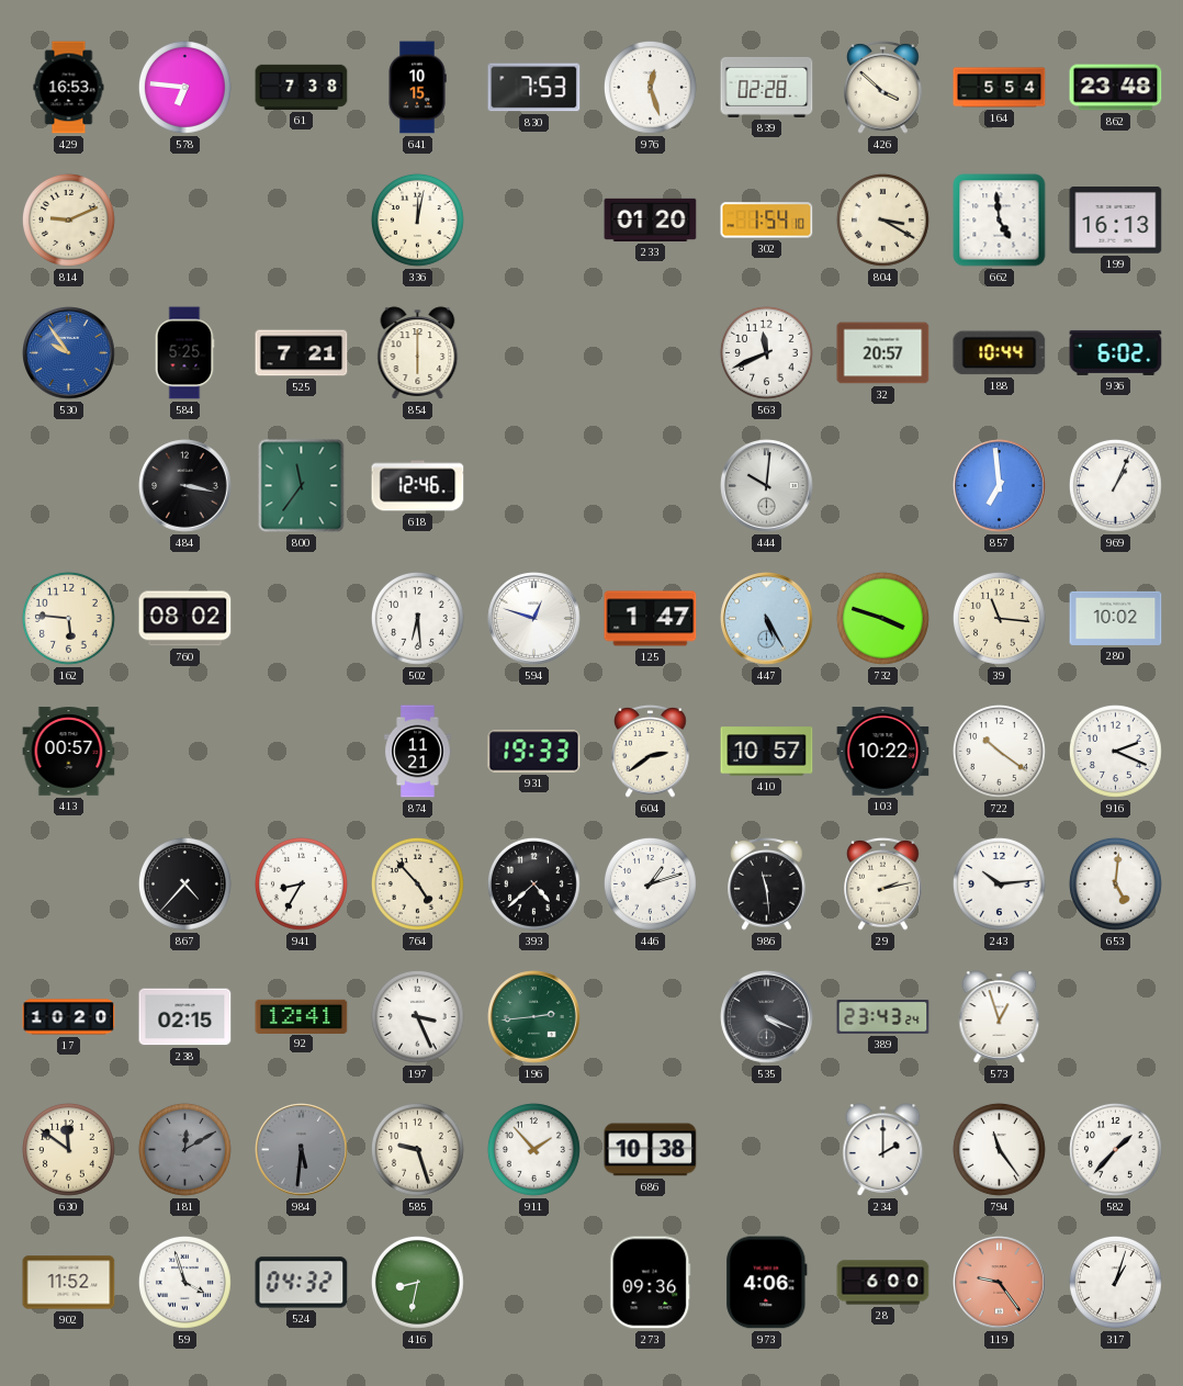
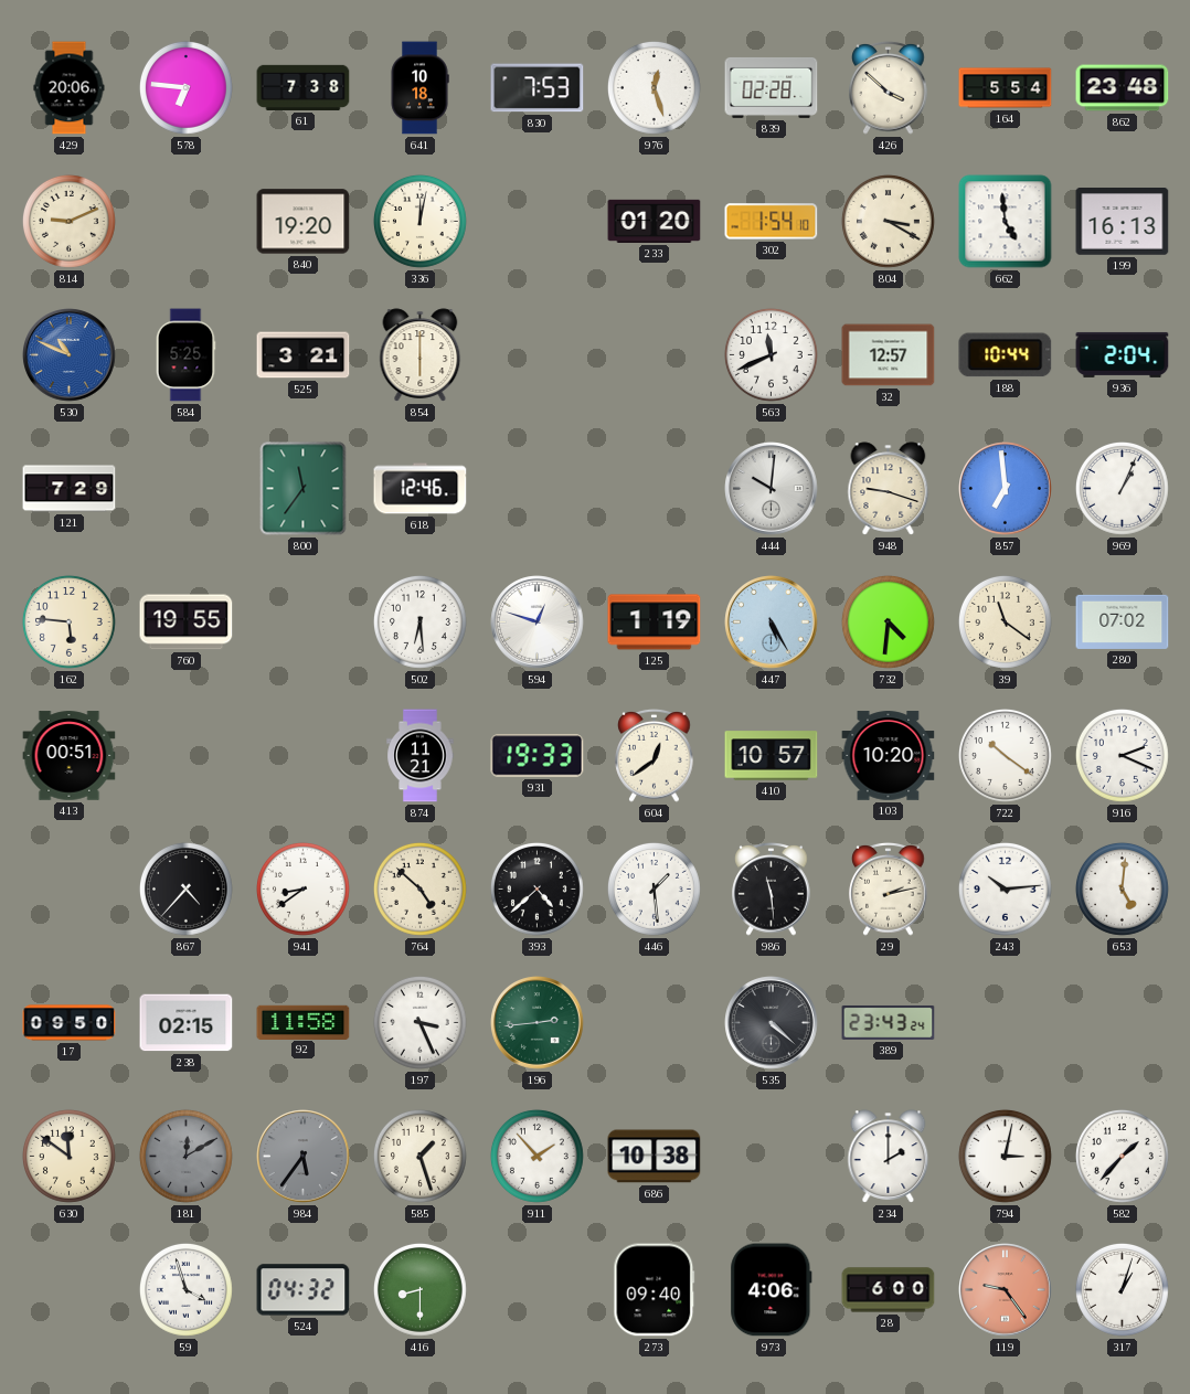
429: 16:53 -> 20:06
641: 10:15 -> 10:18
840: none -> 19:20
530: 9:54 -> 10:49
525: 7:21 -> 3:21
32: 20:57 -> 12:57
936: 6:02 -> 2:04
121: none -> 7:29
484: 3:17 -> none
948: none -> 9:18
760: 08:02 -> 19:55
125: 1:47 -> 1:19
732: 3:48 -> 4:31
39: 11:16 -> 11:21
280: 10:02 -> 07:02
413: 00:57 -> 00:51
604: 2:39 -> 12:39
103: 10:22 -> 10:20
941: 8:35 -> 8:39
764: 4:53 -> 4:52
446: 1:12 -> 1:29
17: 10:20 -> 09:50
92: 12:41 -> 11:58
535: 4:19 -> 4:22
573: 12:57 -> none
984: 5:31 -> 5:36
585: 9:27 -> 1:27
794: 11:24 -> 3:02
902: 11:52 -> none
416: 8:32 -> 8:30
273: 09:36 -> 09:40
